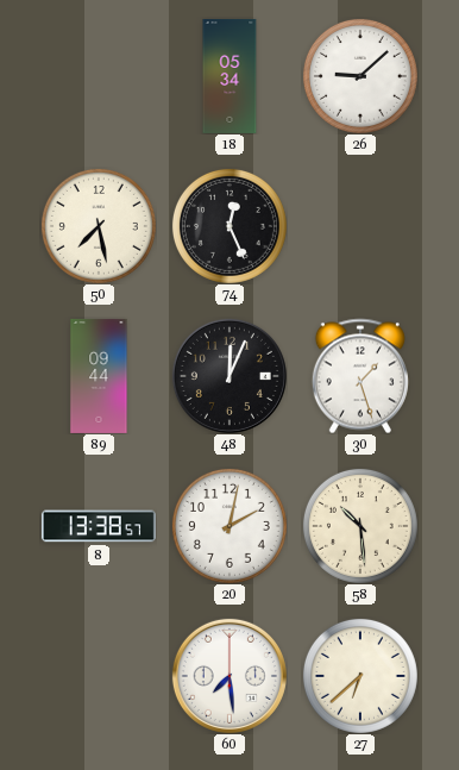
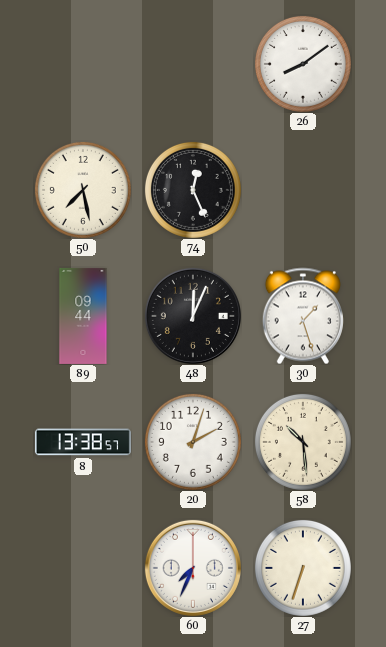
18: 05:34 -> none
26: 9:08 -> 8:09
20: 2:02 -> 2:03
60: 7:29 -> 7:34
27: 6:38 -> 6:33
